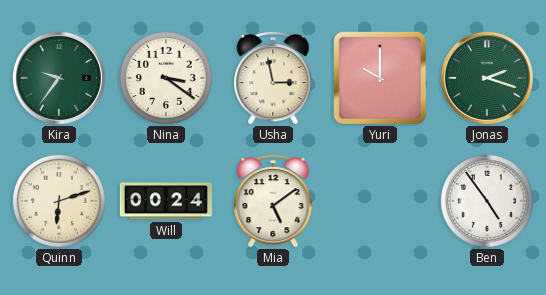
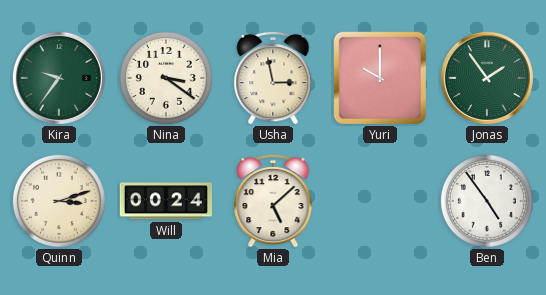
Jonas: 2:18 -> 1:54
Quinn: 6:12 -> 3:12
Mia: 5:09 -> 5:08
